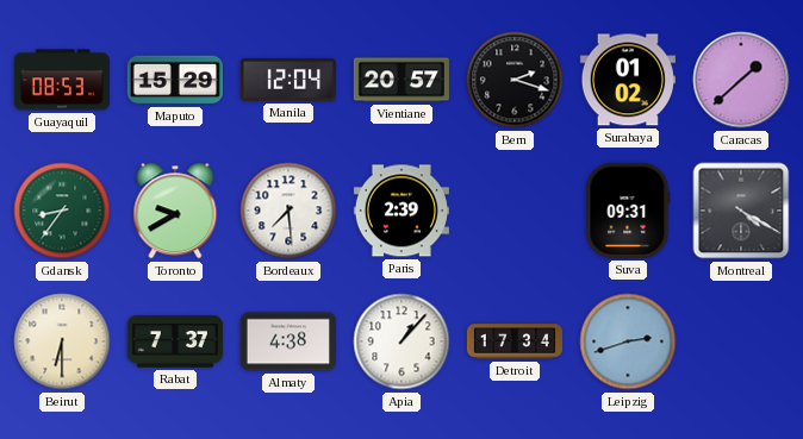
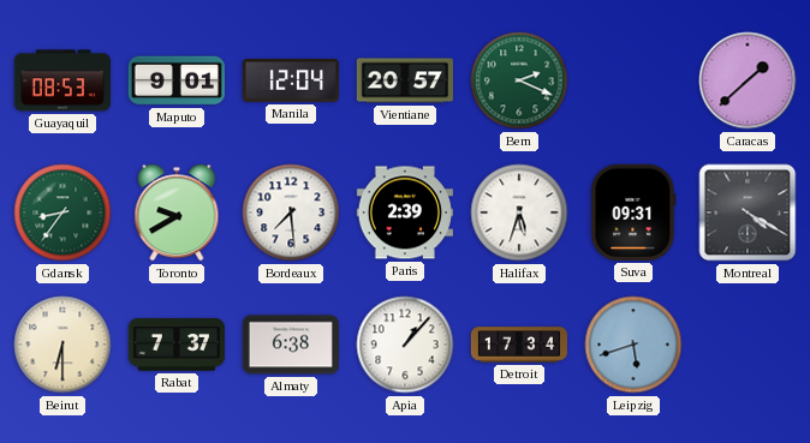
Maputo: 15:29 -> 9:01
Bern: 2:18 -> 2:19
Bern dial: black -> green
Surabaya: 01:02 -> none
Halifax: none -> 5:33
Almaty: 4:38 -> 6:38
Leipzig: 2:42 -> 5:42
